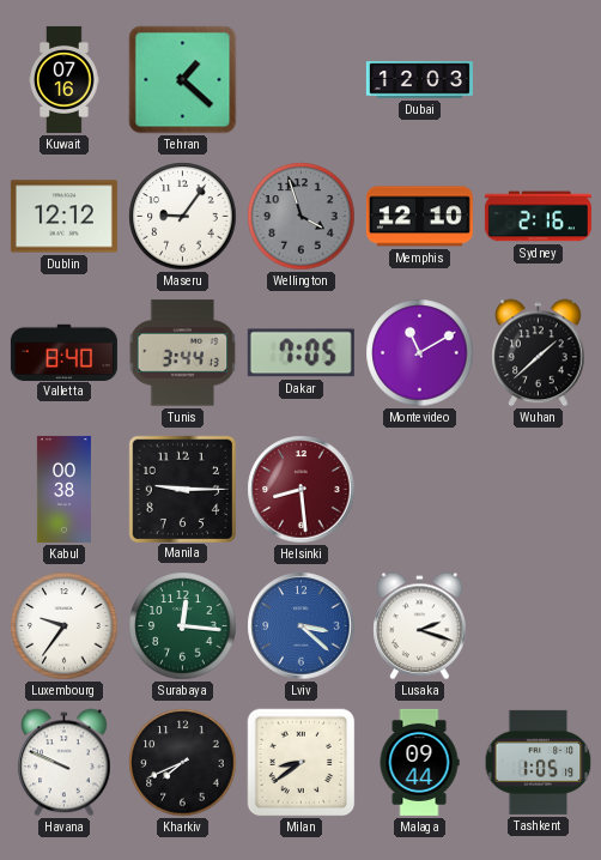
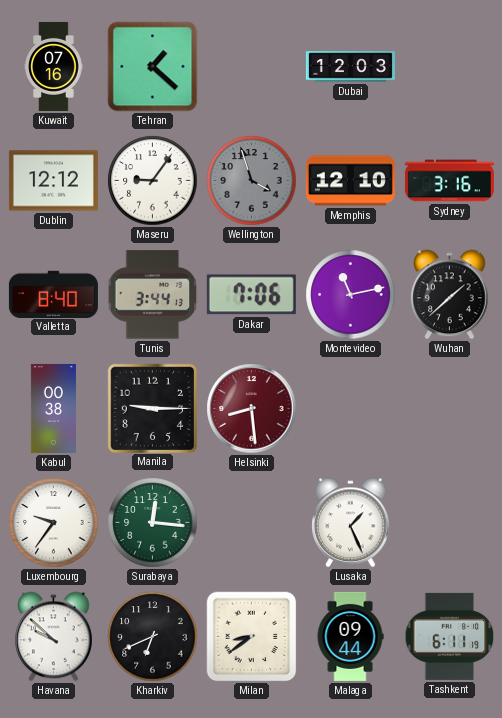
Sydney: 2:16 -> 3:16
Dakar: 7:05 -> 7:06
Montevideo: 11:10 -> 11:13
Lviv: 3:22 -> none
Lusaka: 2:18 -> 1:26
Havana: 9:49 -> 9:52
Kharkiv: 7:41 -> 6:41
Tashkent: 1:05 -> 6:11
